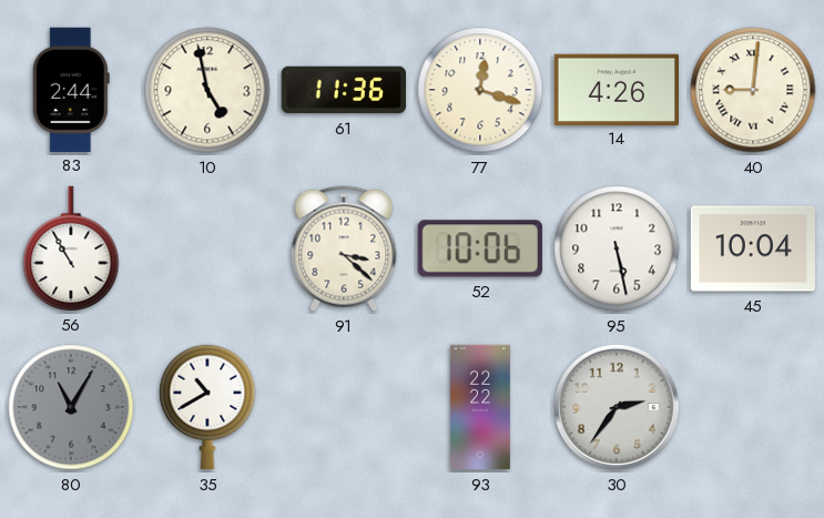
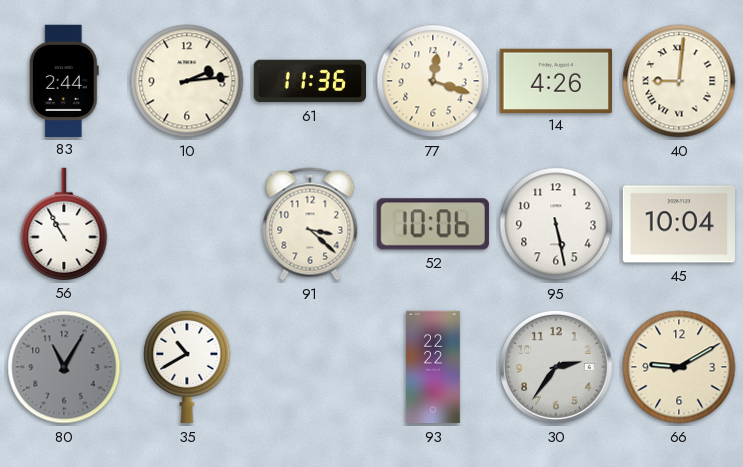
10: 4:58 -> 2:14
66: none -> 9:10
